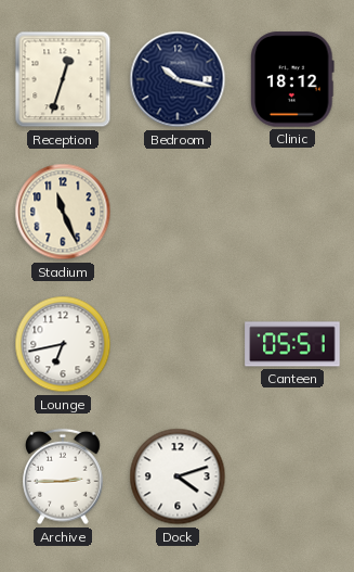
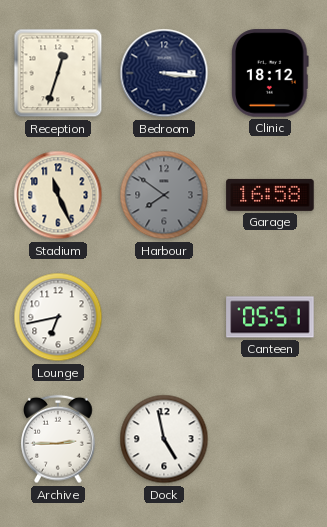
Bedroom: 10:17 -> 3:16
Harbour: none -> 7:51
Garage: none -> 16:58
Dock: 4:12 -> 4:58
